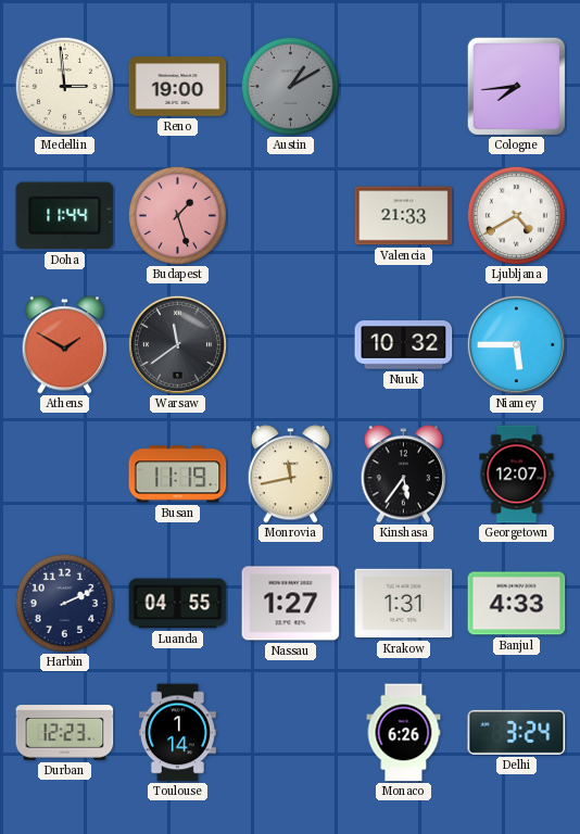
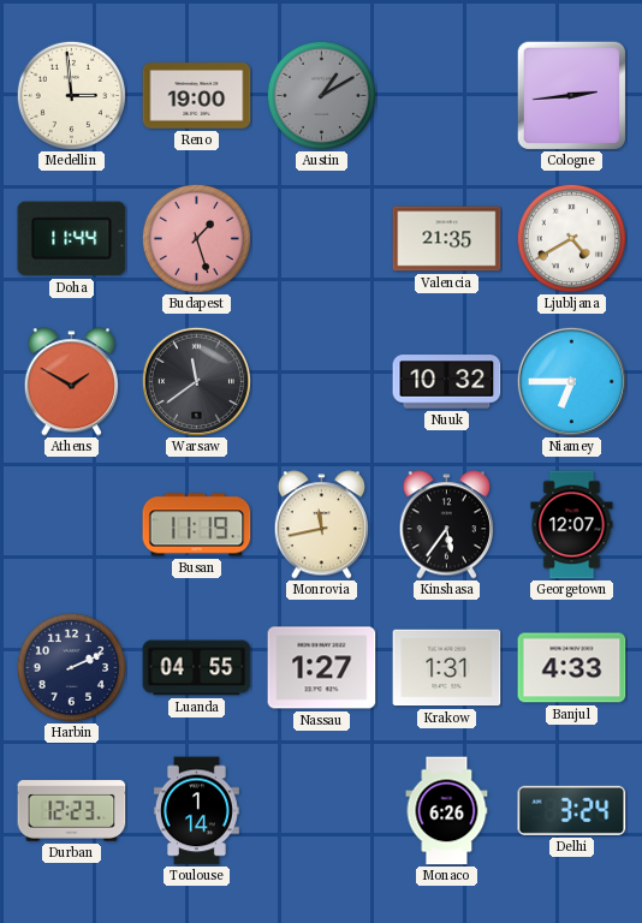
Cologne: 7:44 -> 2:44
Valencia: 21:33 -> 21:35
Niamey: 5:45 -> 6:45
